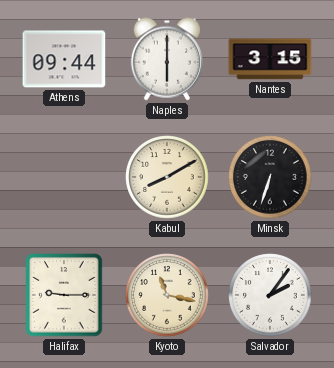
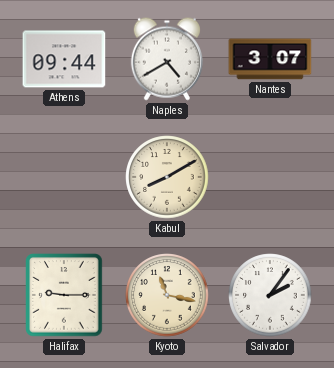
Naples: 6:00 -> 4:40
Nantes: 3:15 -> 3:07
Minsk: 6:33 -> none
